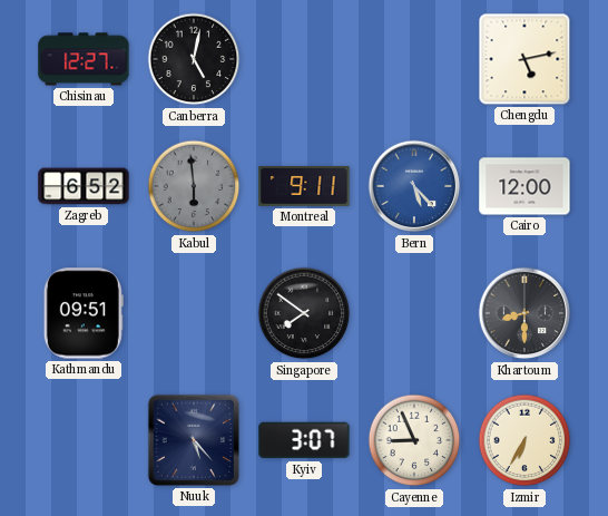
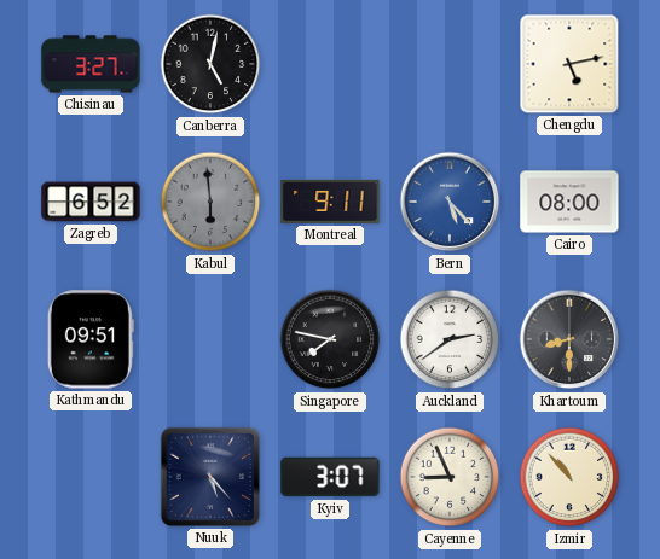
Chisinau: 12:27 -> 3:27
Cairo: 12:00 -> 08:00
Singapore: 7:51 -> 7:47
Auckland: none -> 2:39
Izmir: 6:35 -> 10:53
